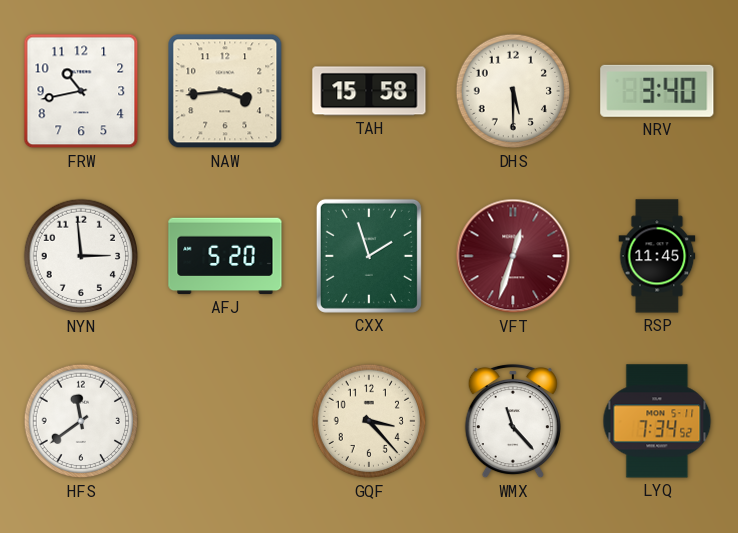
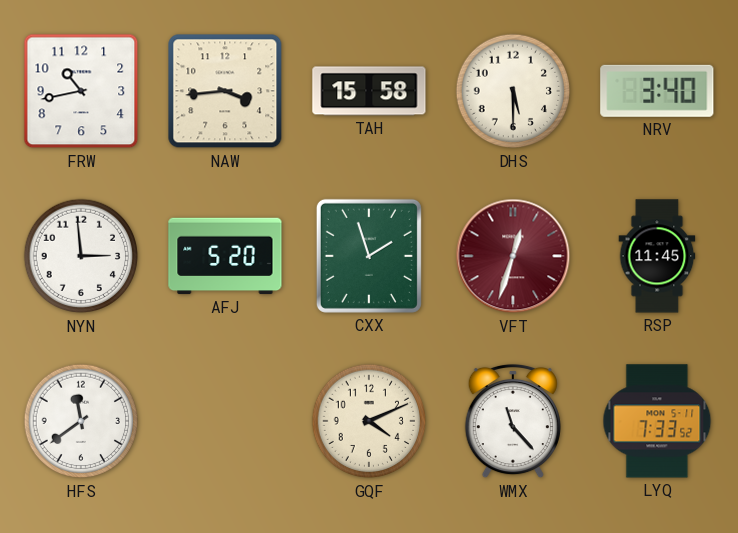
GQF: 3:23 -> 4:11
LYQ: 7:34 -> 7:33
